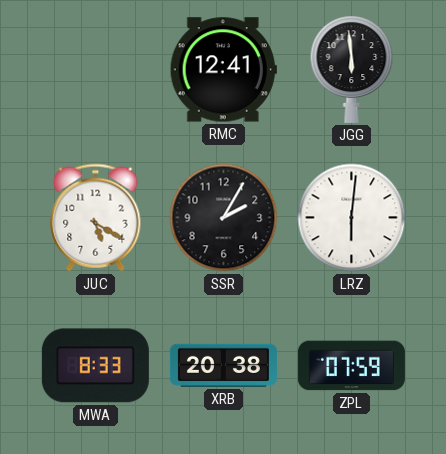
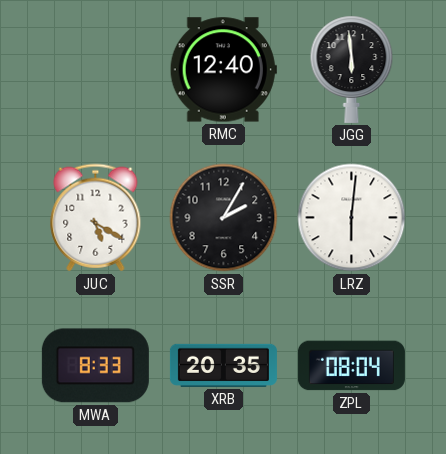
RMC: 12:41 -> 12:40
XRB: 20:38 -> 20:35
ZPL: 07:59 -> 08:04
